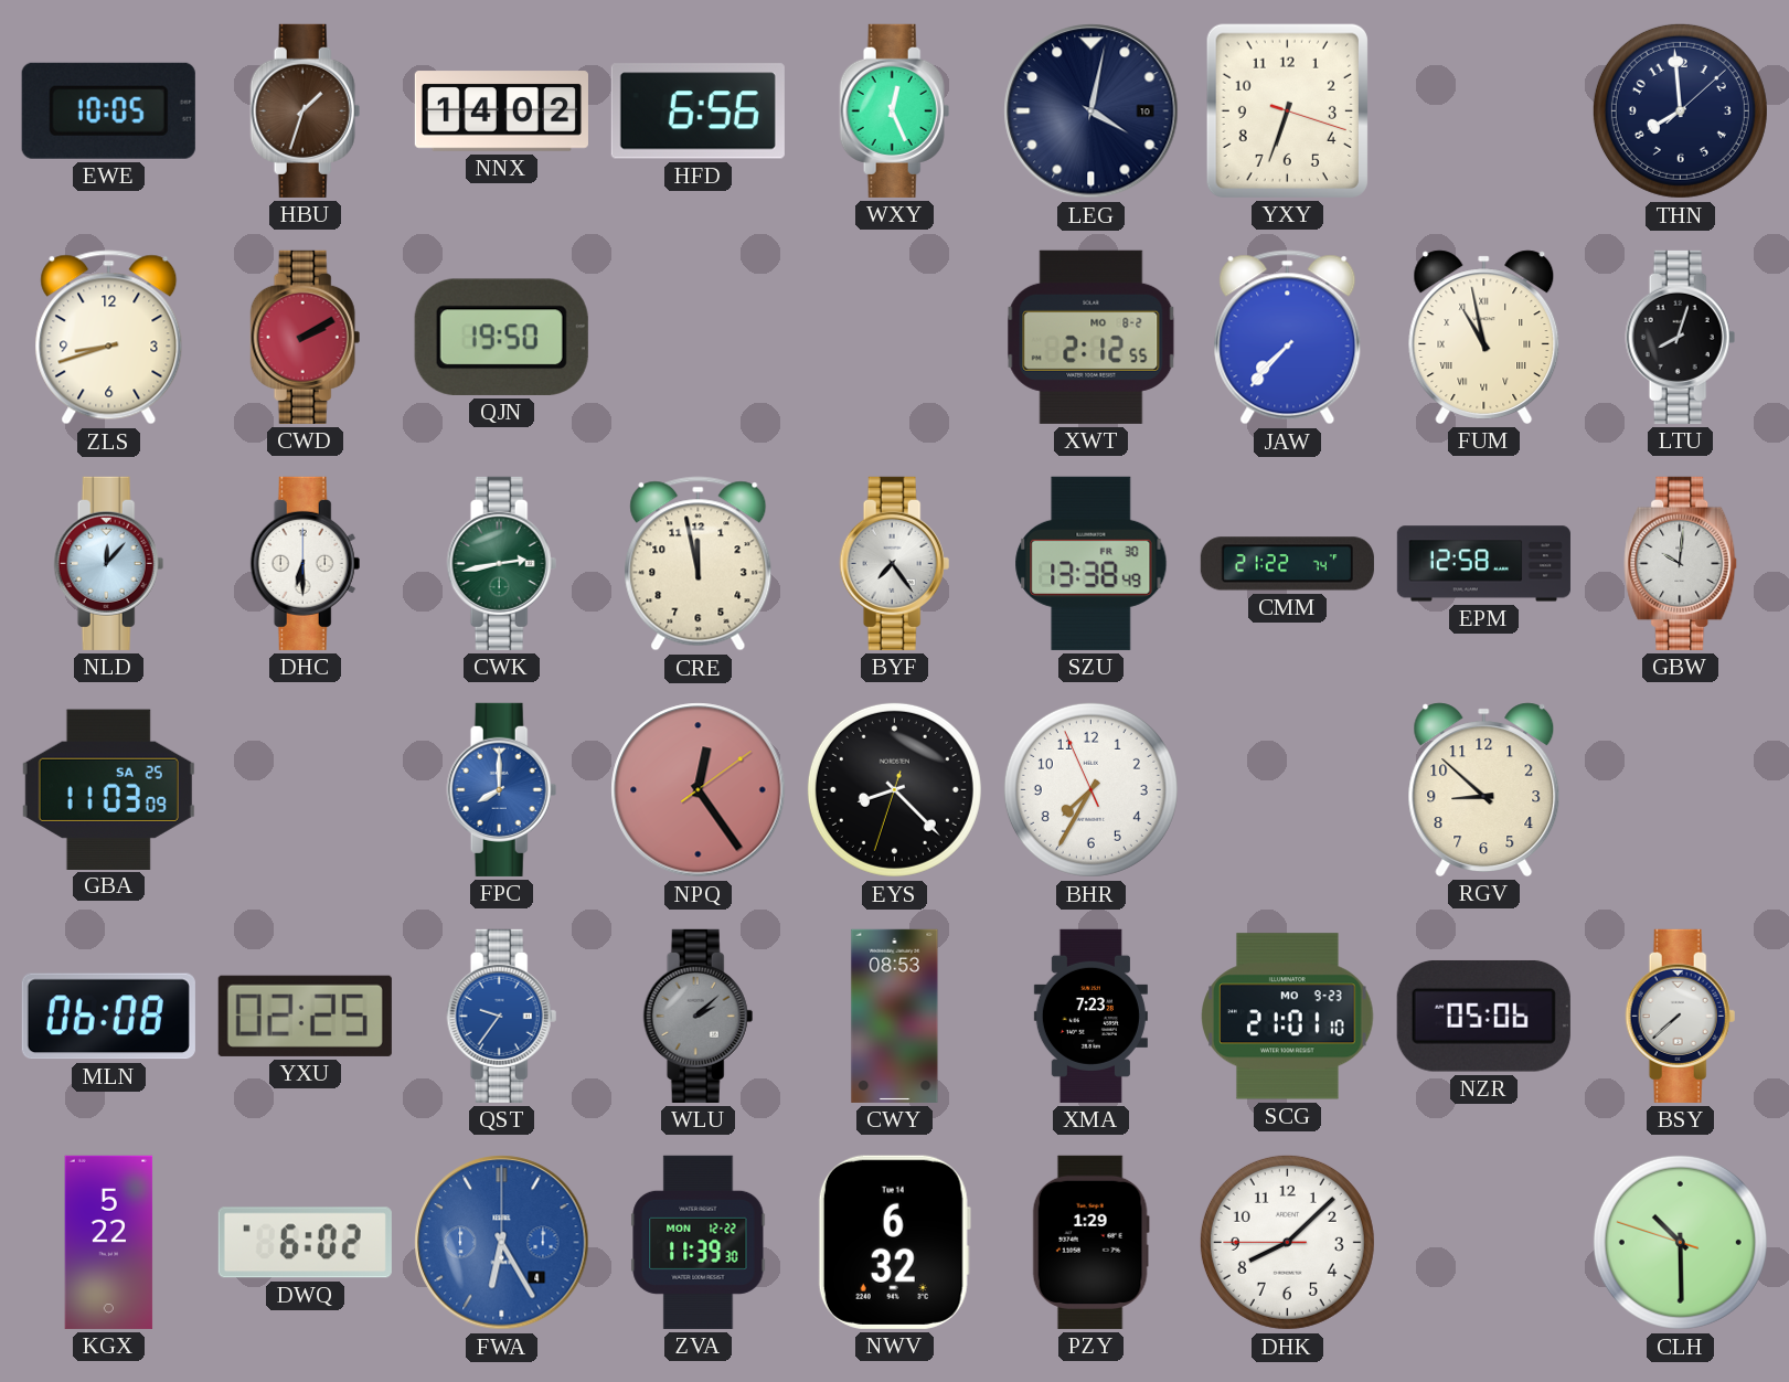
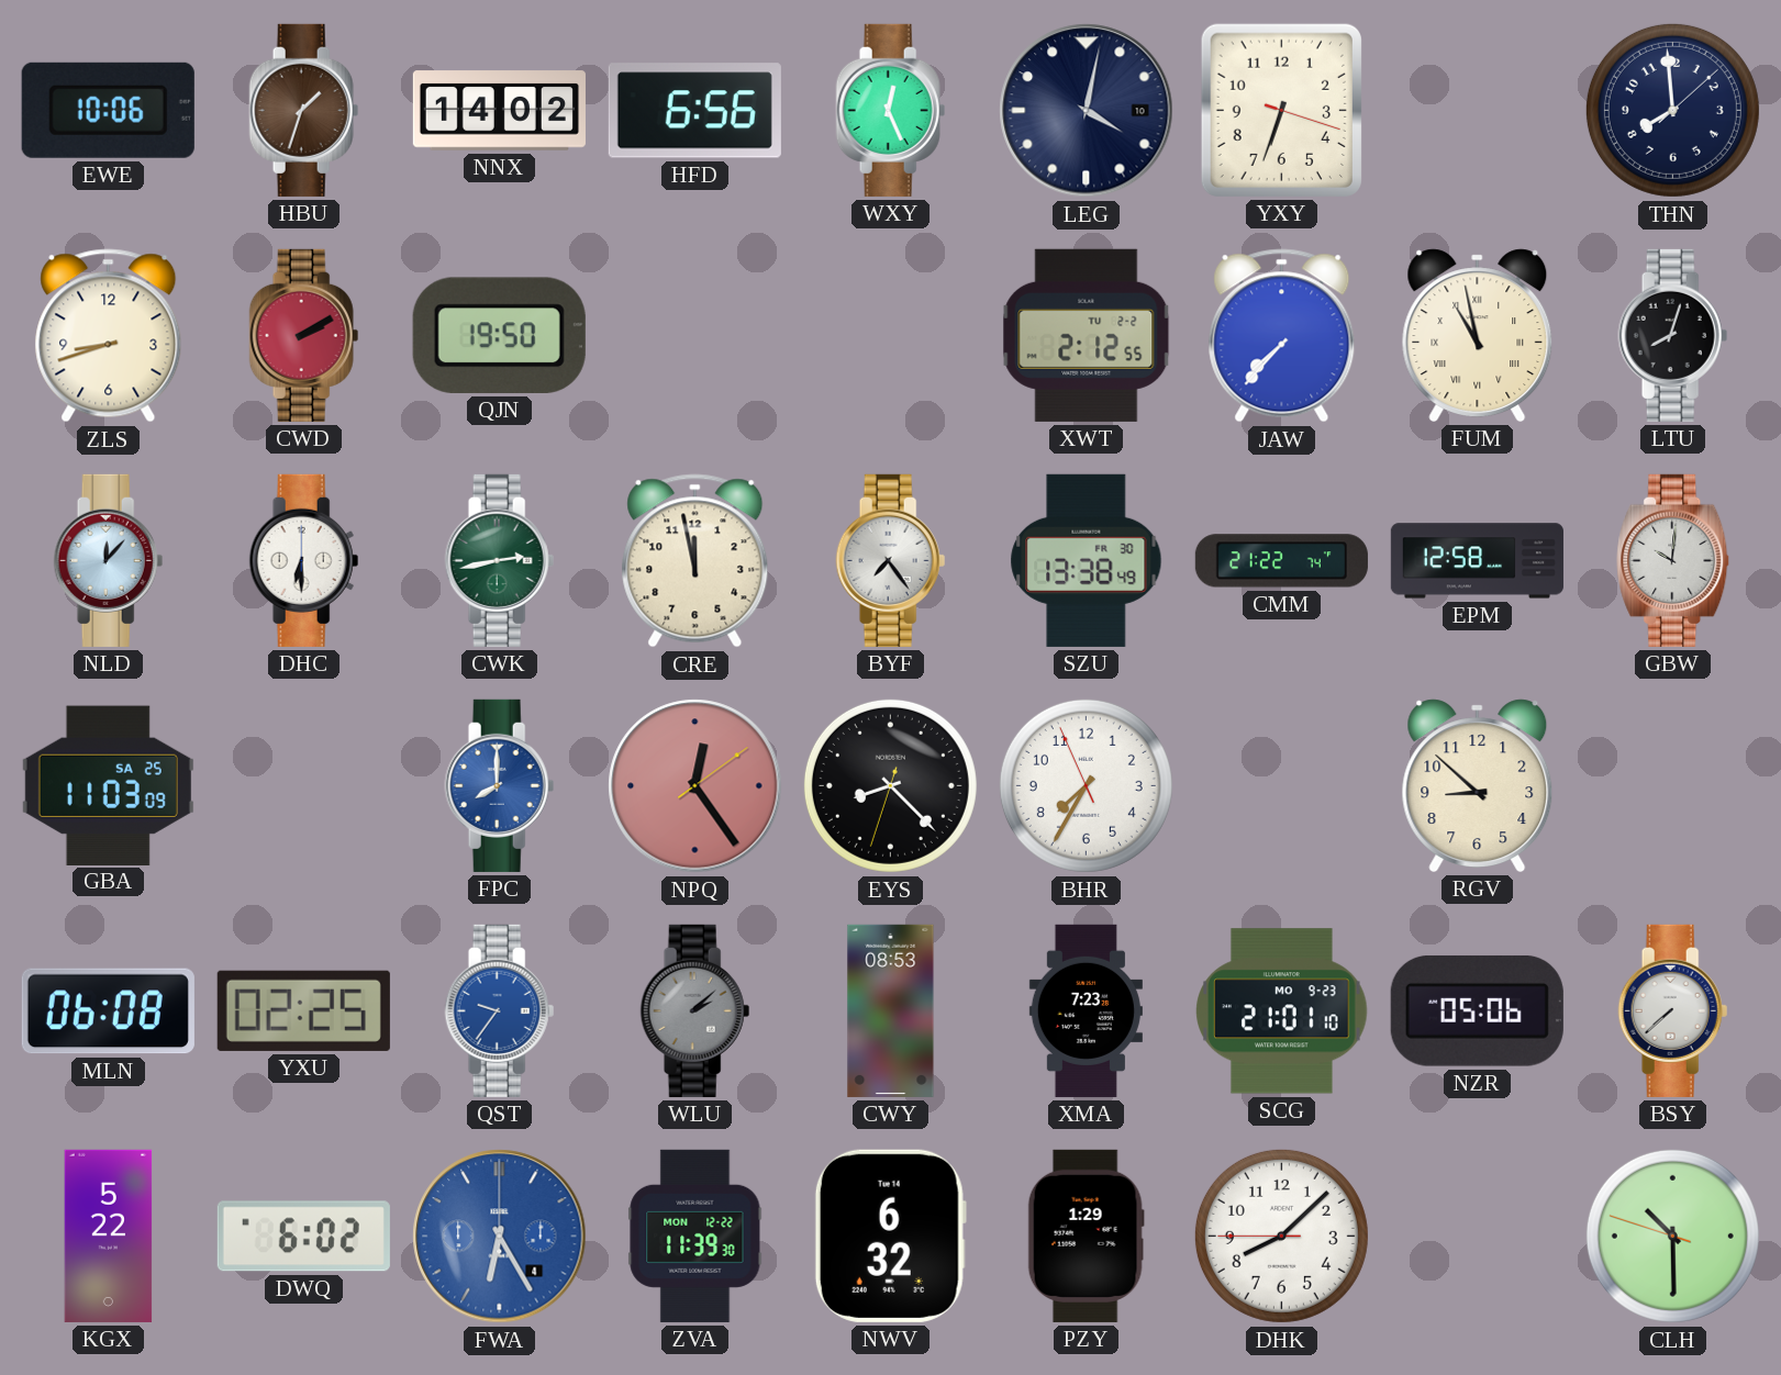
EWE: 10:05 -> 10:06
XWT date: MO 8-2 -> TU 2-2
